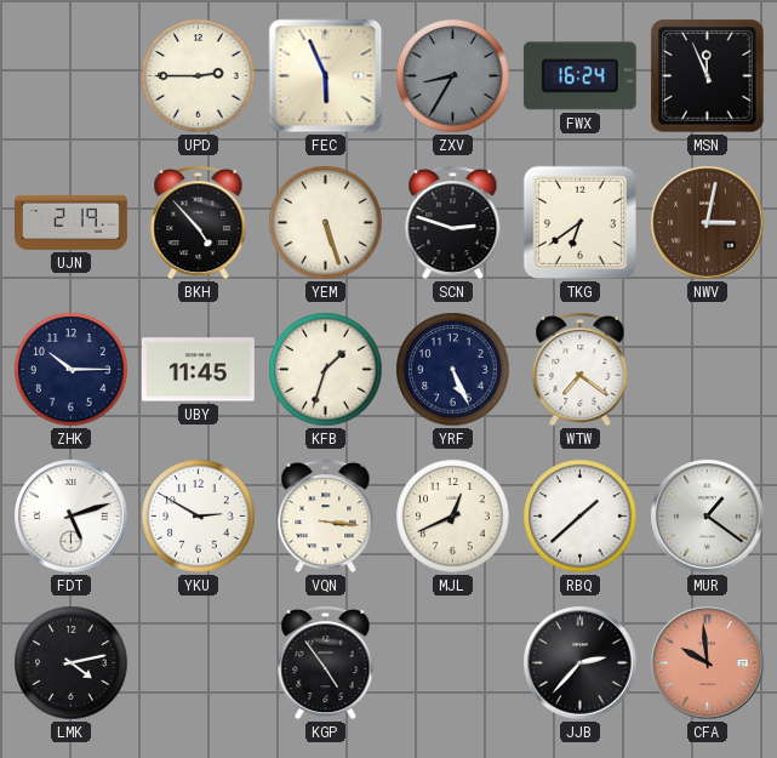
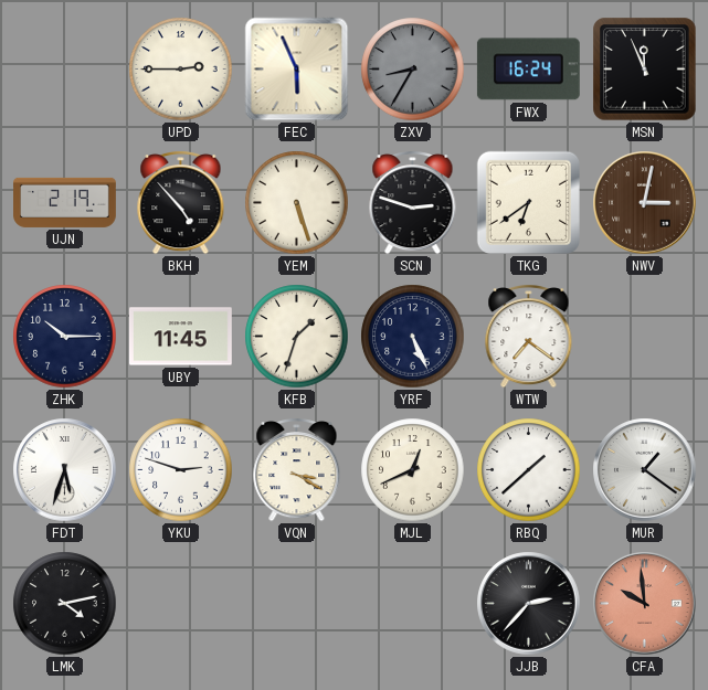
FDT: 5:12 -> 5:33
YKU: 2:50 -> 2:48
VQN: 3:16 -> 3:20
KGP: 4:54 -> none
